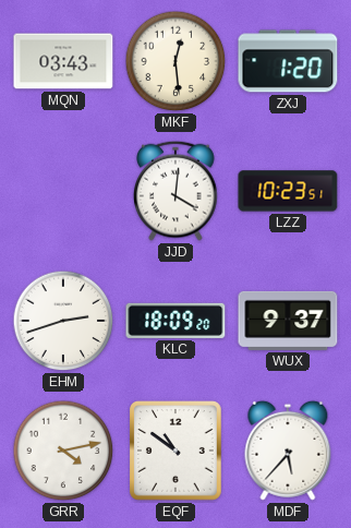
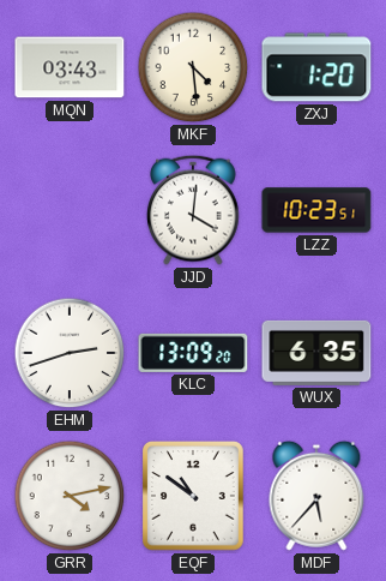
MKF: 12:29 -> 4:29
KLC: 18:09 -> 13:09
WUX: 9:37 -> 6:35
